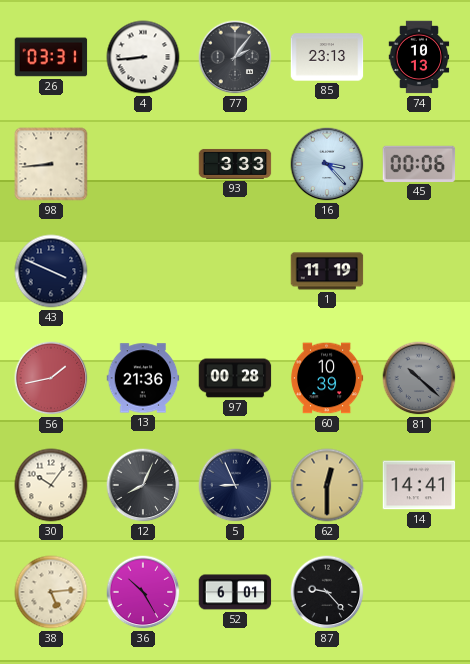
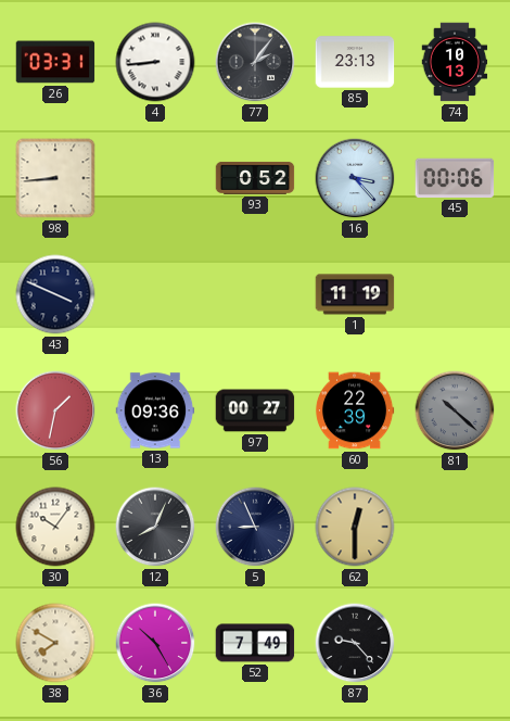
93: 3:33 -> 0:52
56: 1:43 -> 1:32
13: 21:36 -> 09:36
97: 00:28 -> 00:27
60: 10:39 -> 22:39
14: 14:41 -> none
38: 5:14 -> 7:50
52: 6:01 -> 7:49
